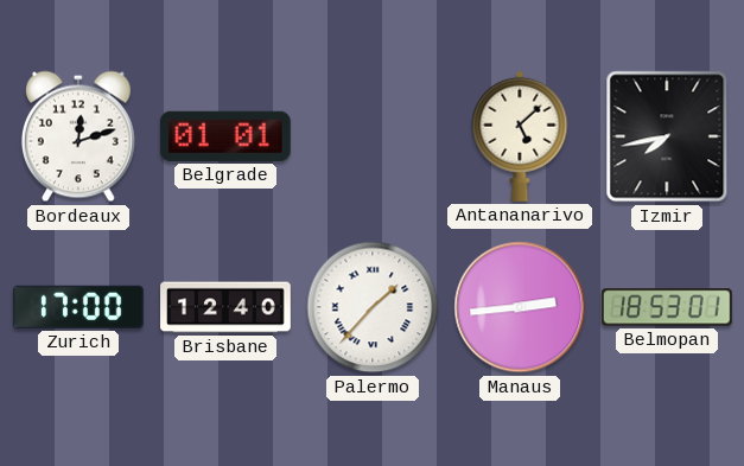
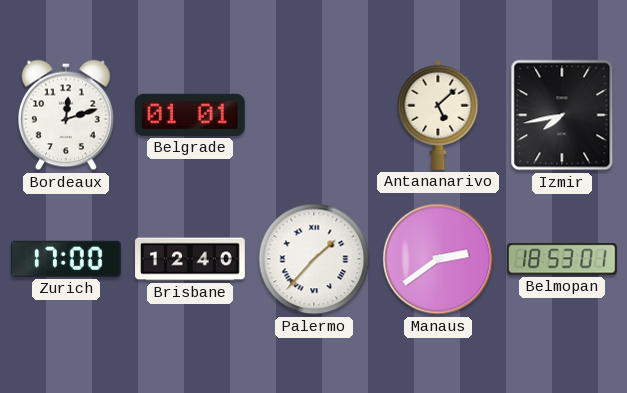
Manaus: 2:44 -> 2:39
